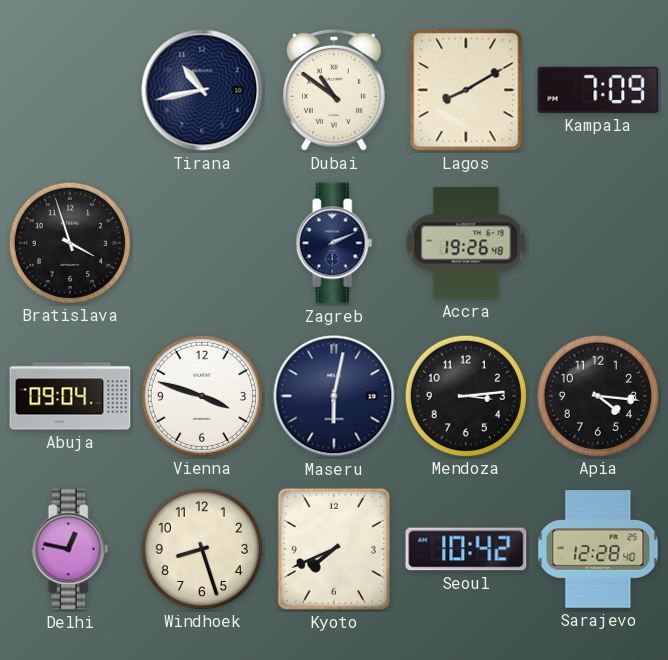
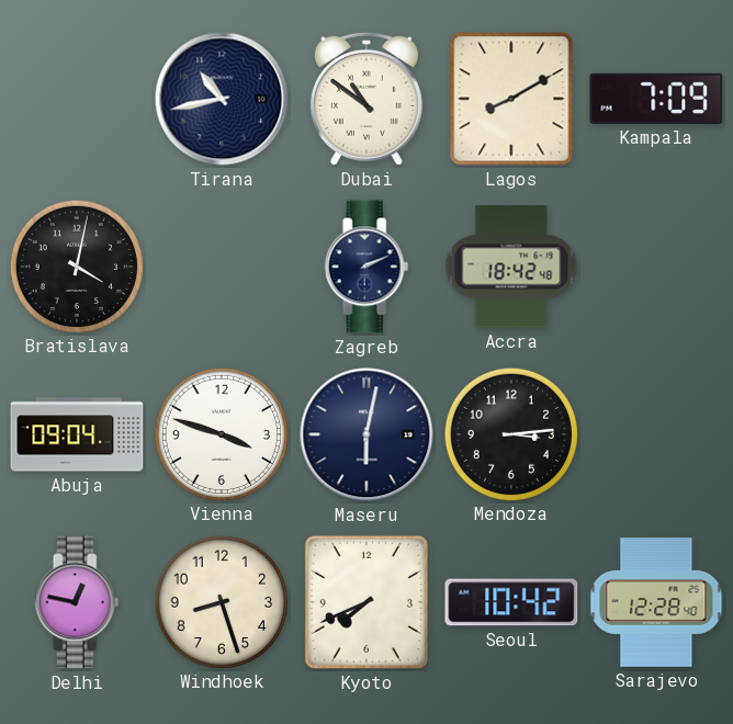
Bratislava: 3:57 -> 4:02
Accra: 19:26 -> 18:42
Apia: 4:16 -> none
